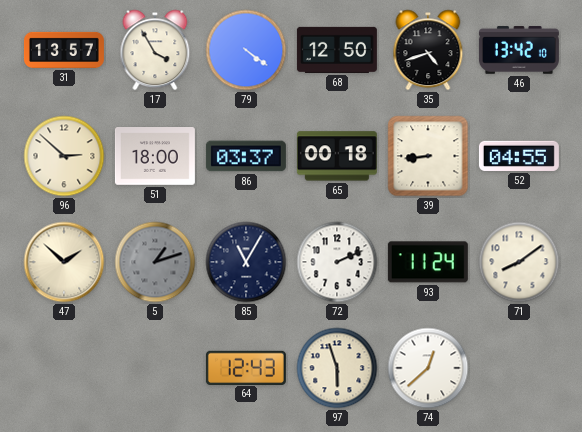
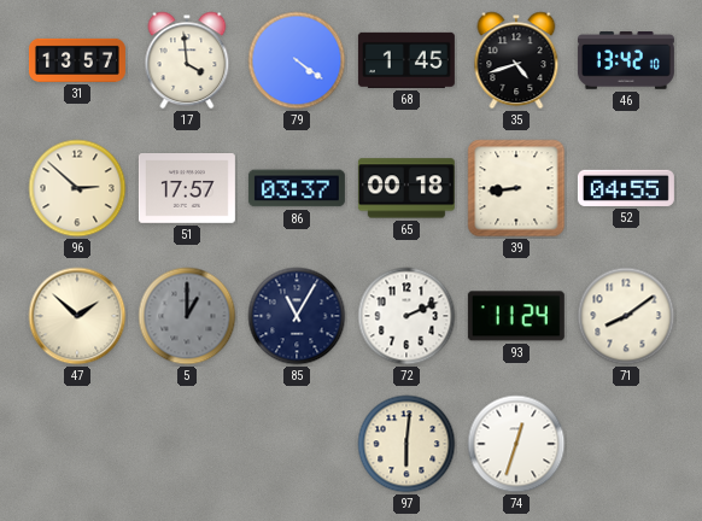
17: 3:55 -> 3:59
68: 12:50 -> 1:45
51: 18:00 -> 17:57
5: 1:12 -> 1:00
64: 12:43 -> none
97: 5:57 -> 6:01
74: 12:38 -> 12:33
